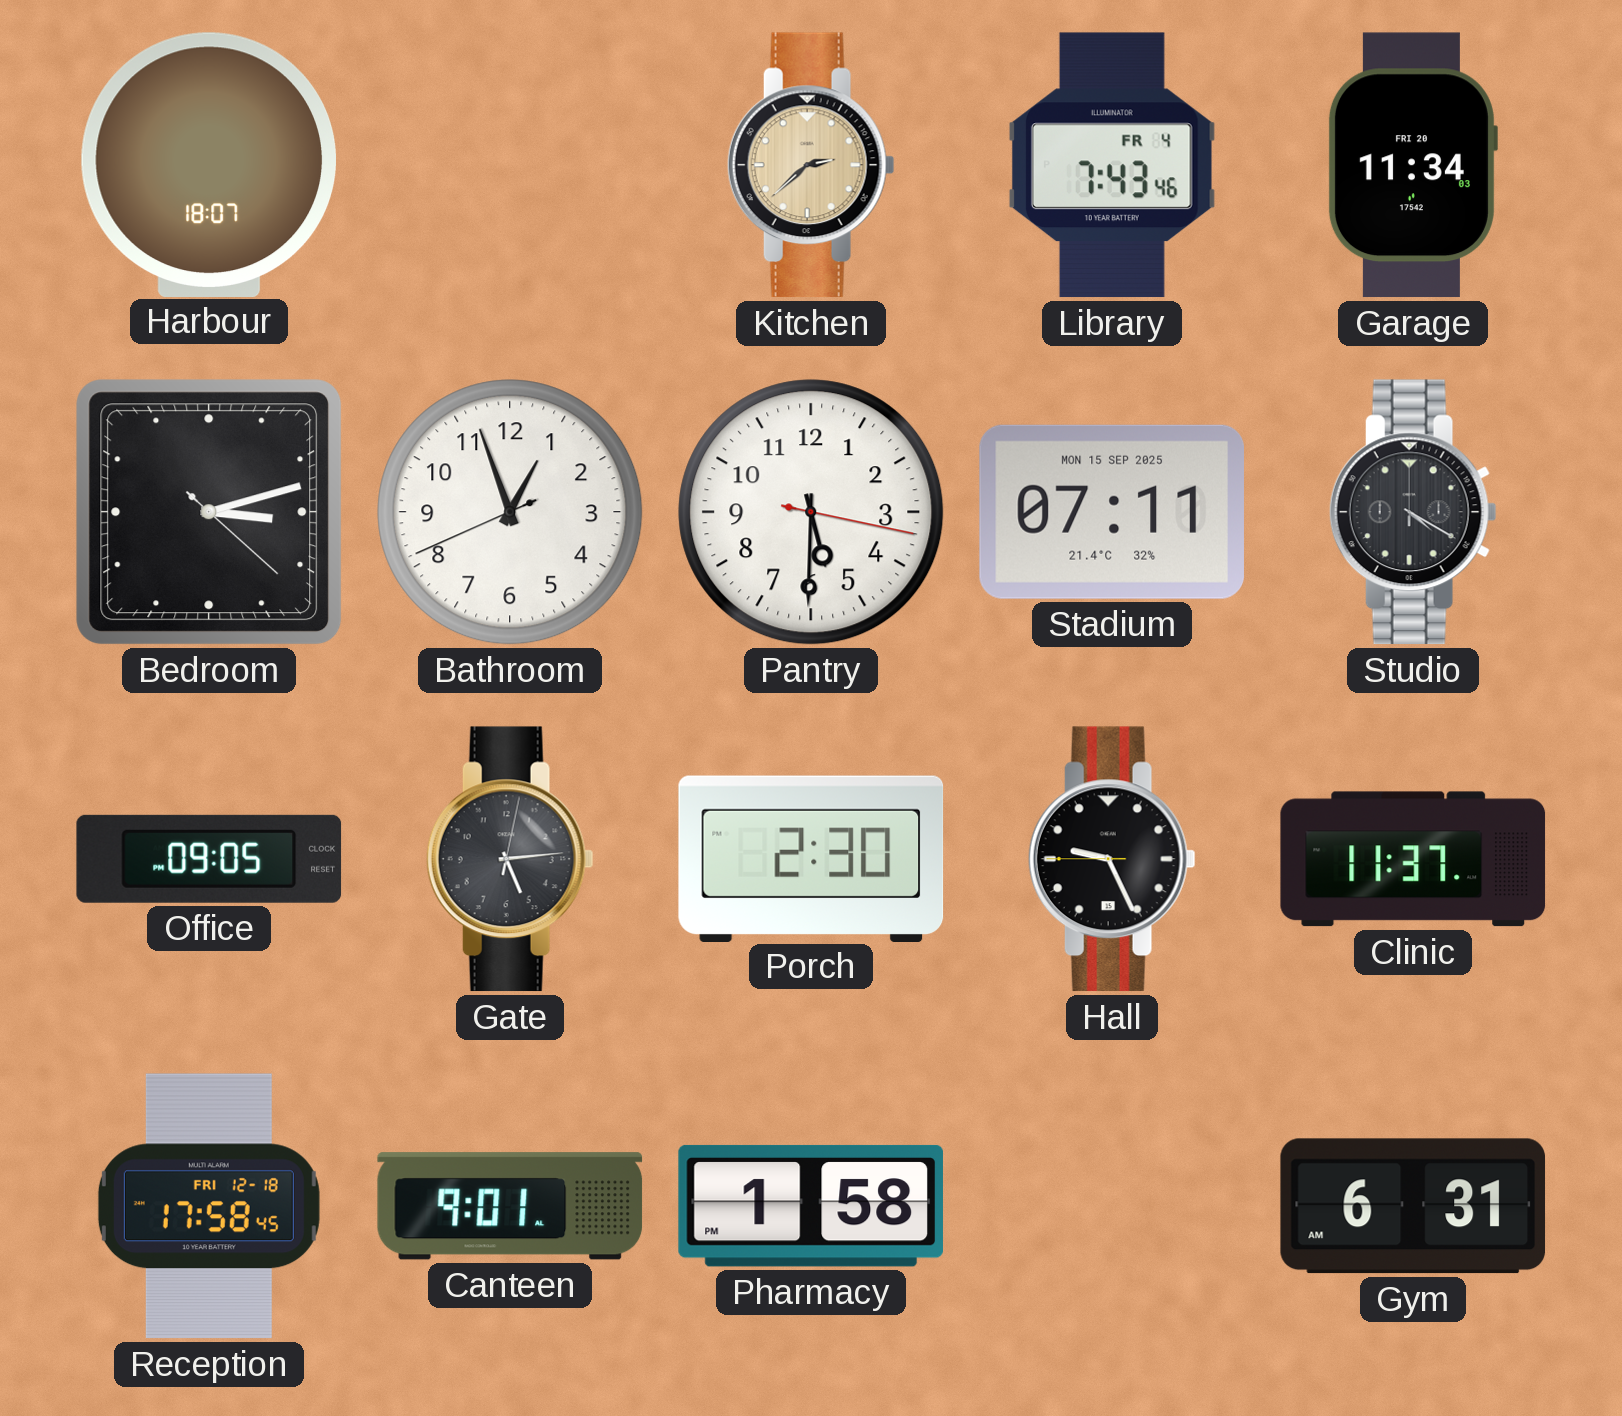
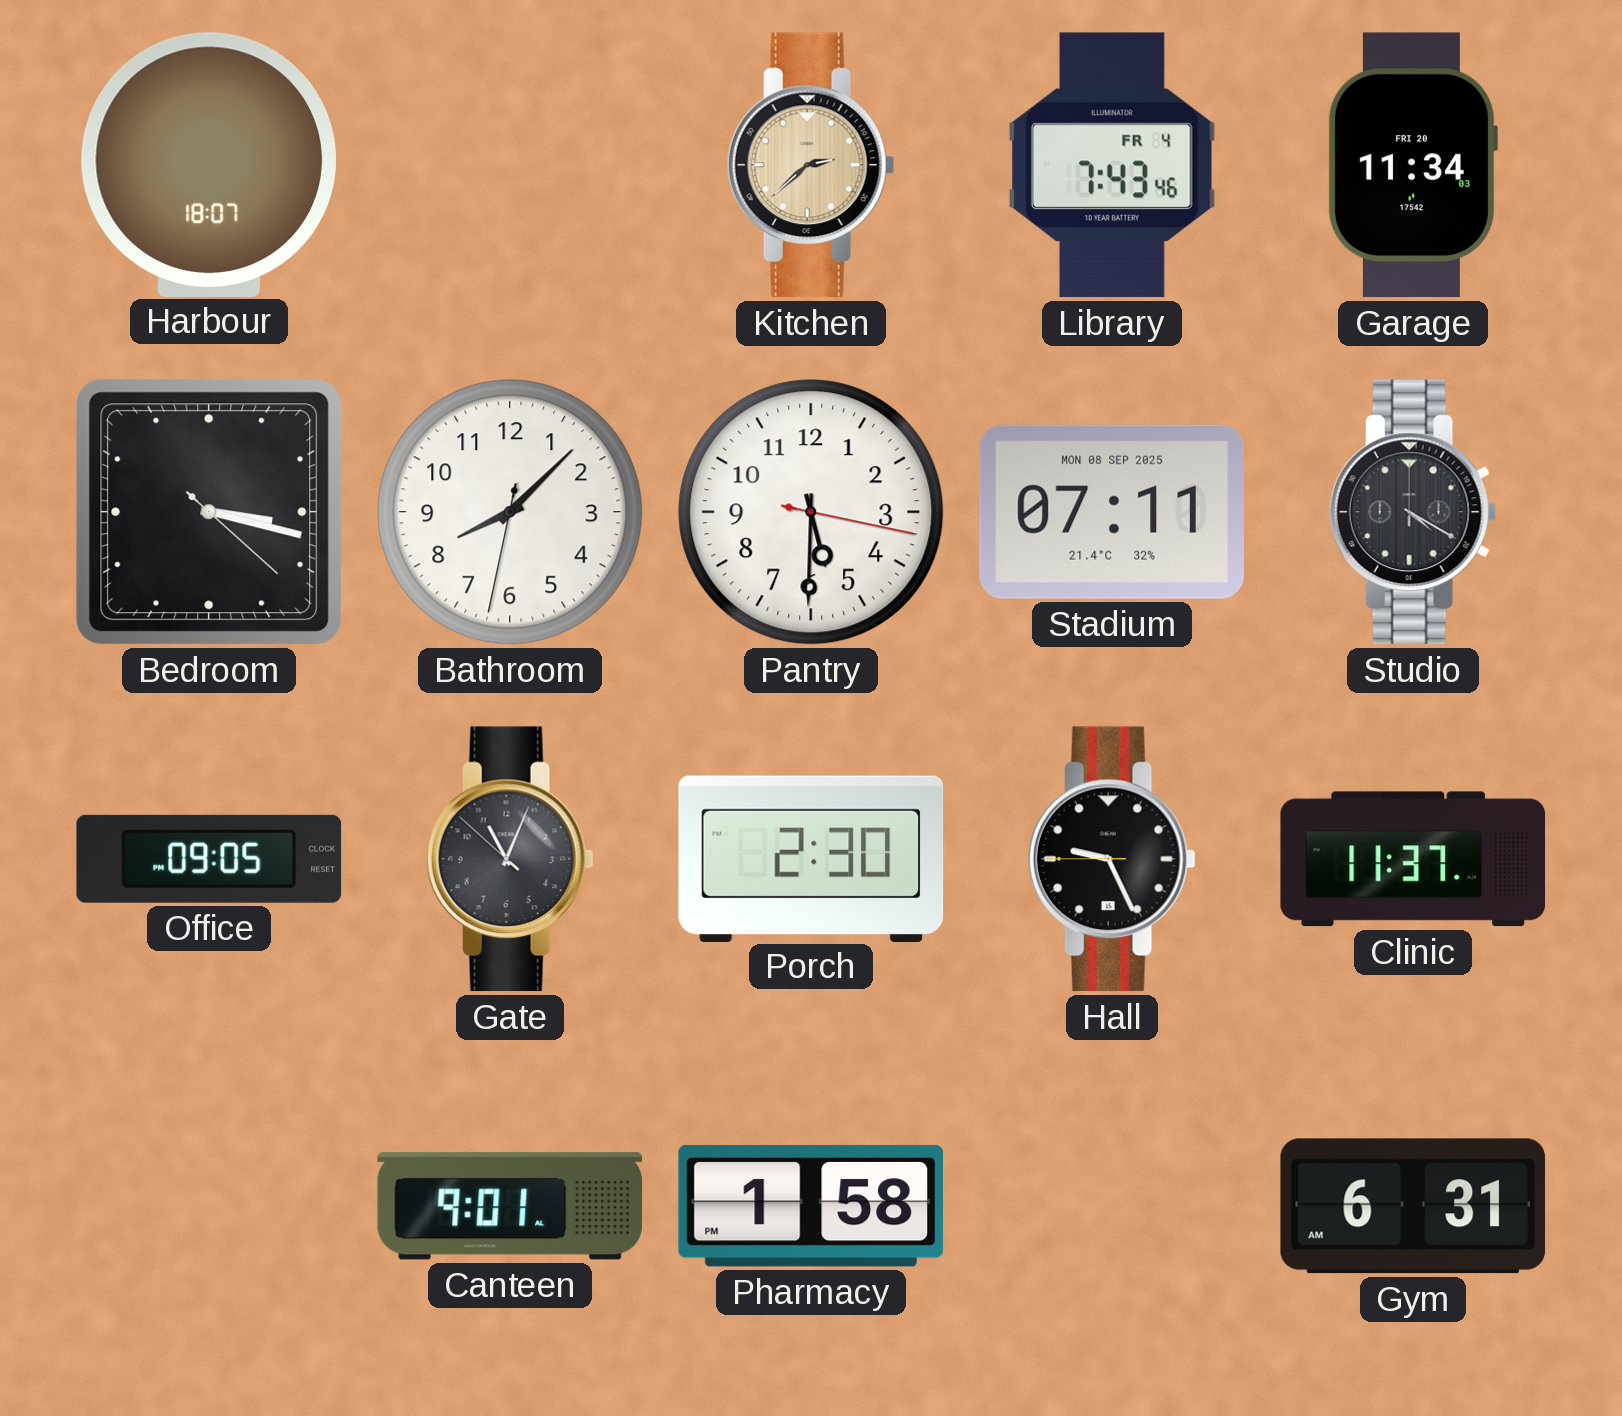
Bedroom: 3:12 -> 3:17
Bathroom: 12:56 -> 8:07
Stadium date: MON 15 SEP 2025 -> MON 08 SEP 2025
Gate: 5:14 -> 11:03
Reception: 17:58 -> none
